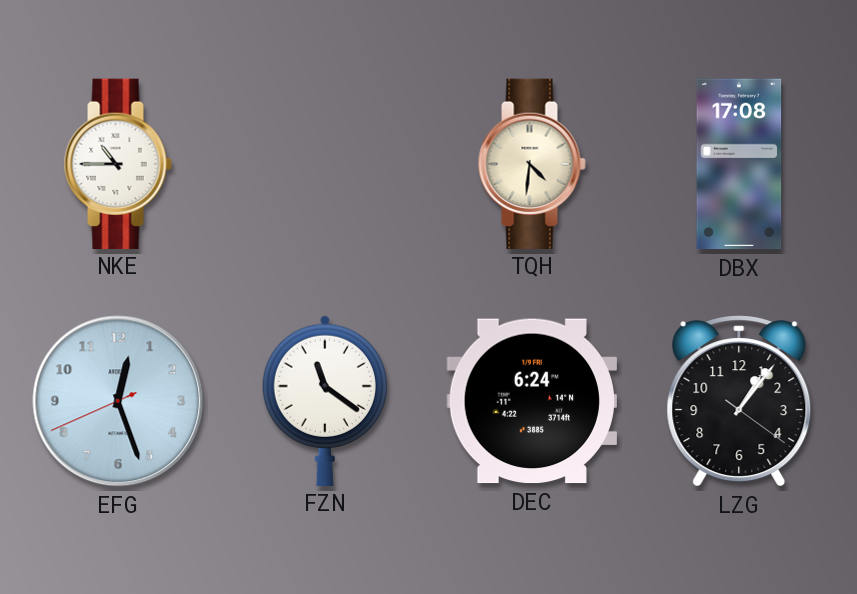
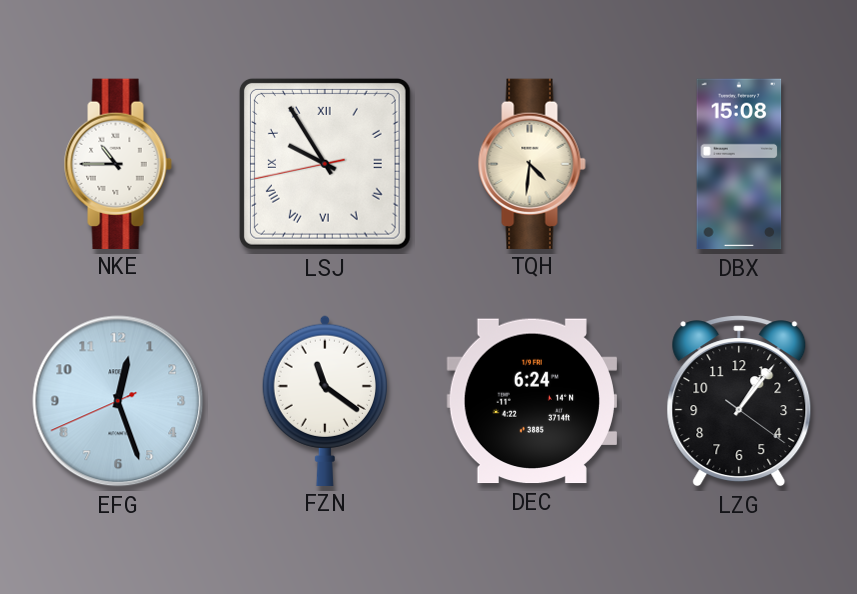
LSJ: none -> 9:54
DBX: 17:08 -> 15:08
